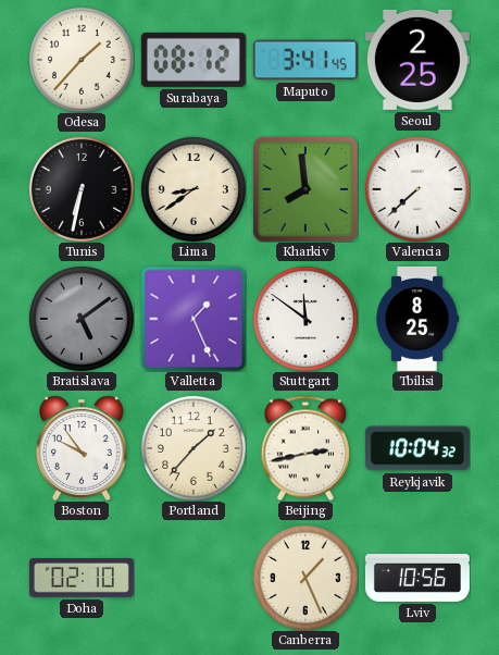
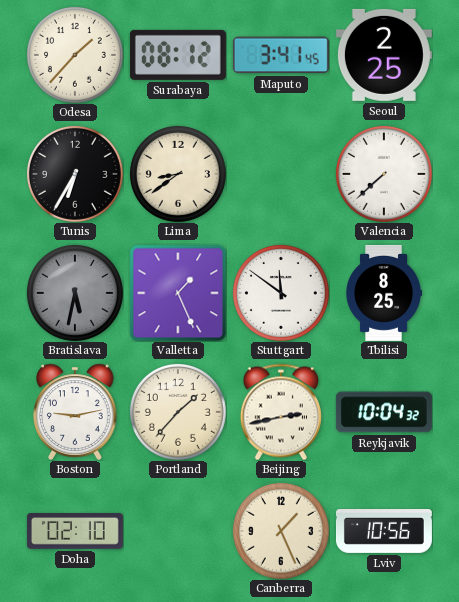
Tunis: 6:32 -> 6:35
Kharkiv: 7:59 -> none
Bratislava: 5:09 -> 5:32
Boston: 9:54 -> 9:13
